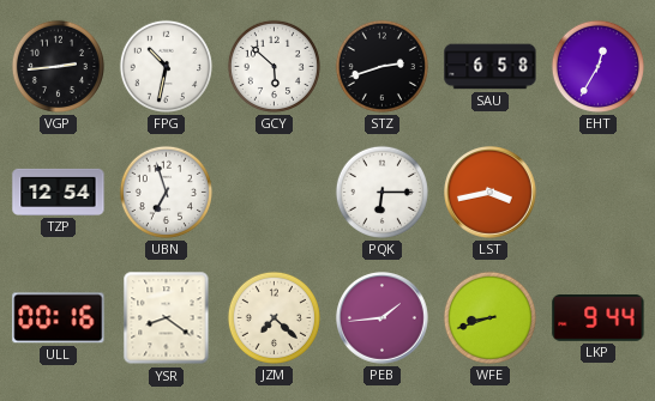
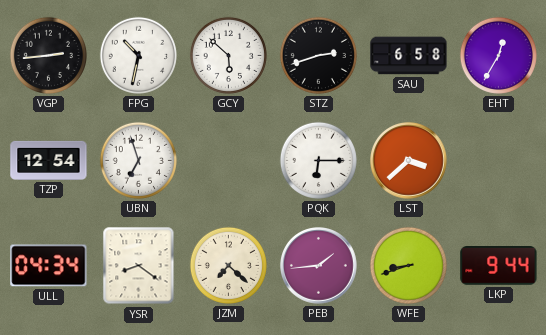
LST: 3:43 -> 3:38
ULL: 00:16 -> 04:34
